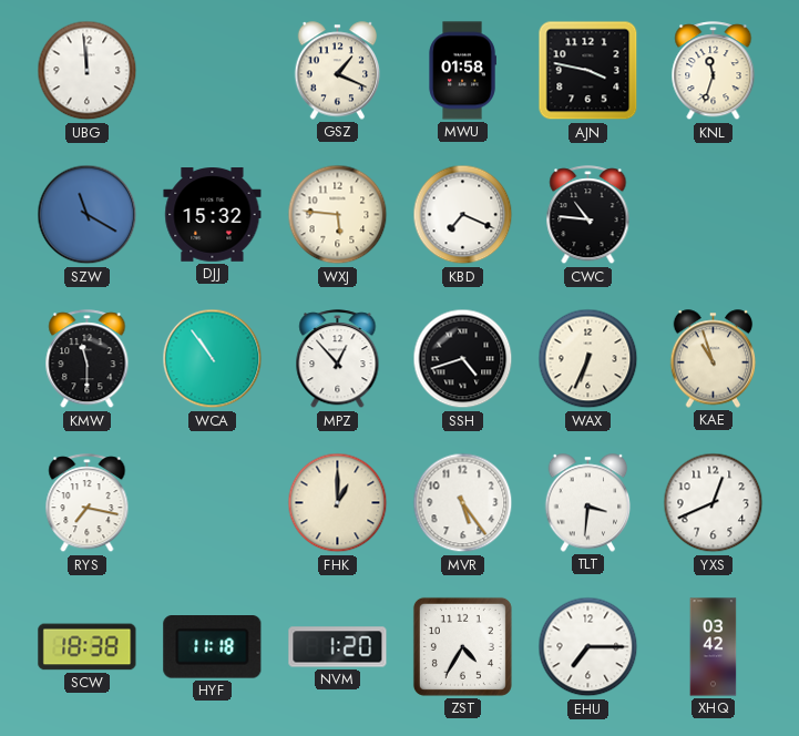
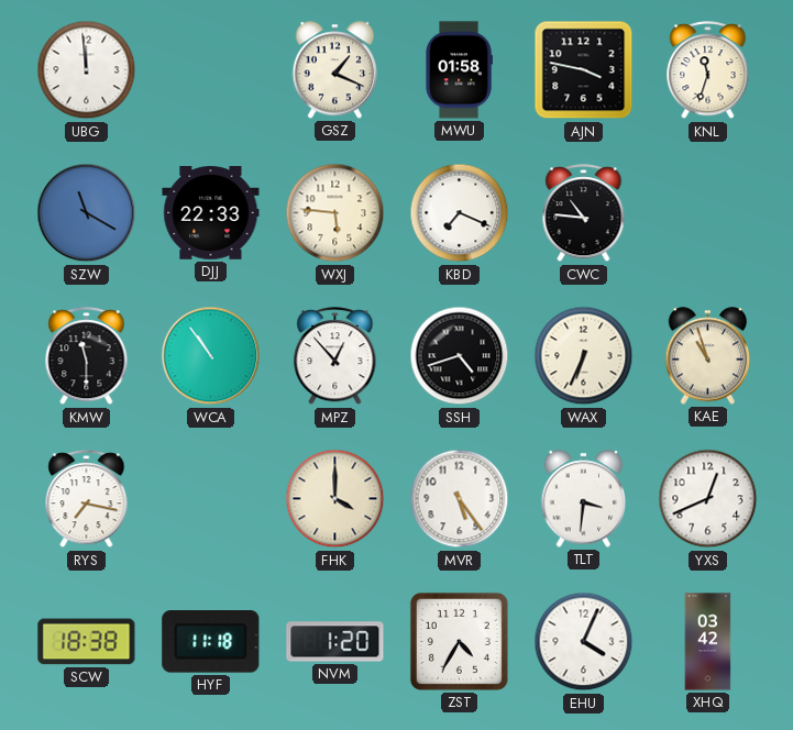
DJJ: 15:32 -> 22:33
FHK: 1:00 -> 4:00
EHU: 7:15 -> 4:04
